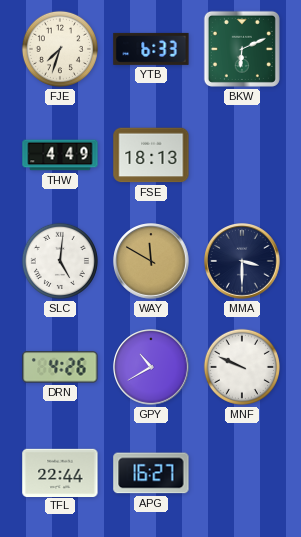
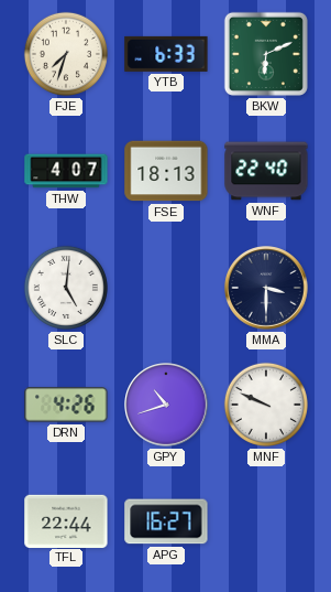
THW: 4:49 -> 4:07
WNF: none -> 22:40
WAY: 11:50 -> none
GPY: 10:40 -> 10:42
